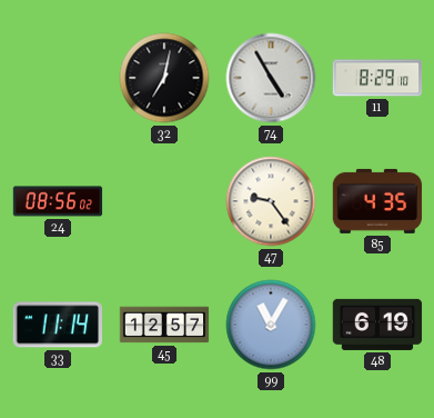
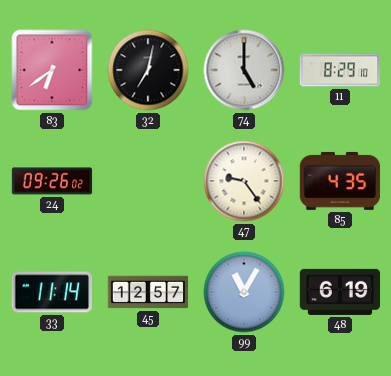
83: none -> 6:39
74: 4:55 -> 5:00
24: 08:56 -> 09:26
